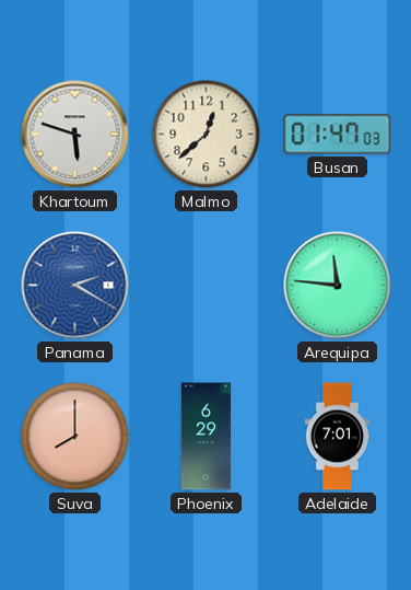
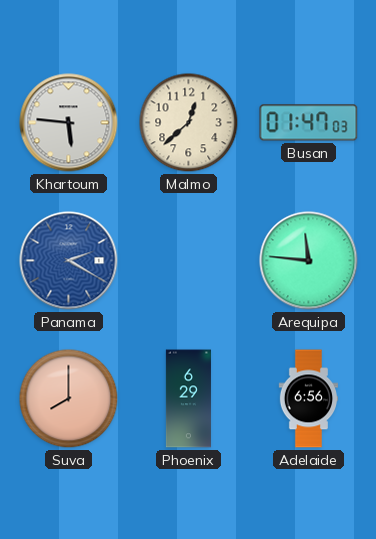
Khartoum: 5:48 -> 5:46
Adelaide: 7:01 -> 6:56
